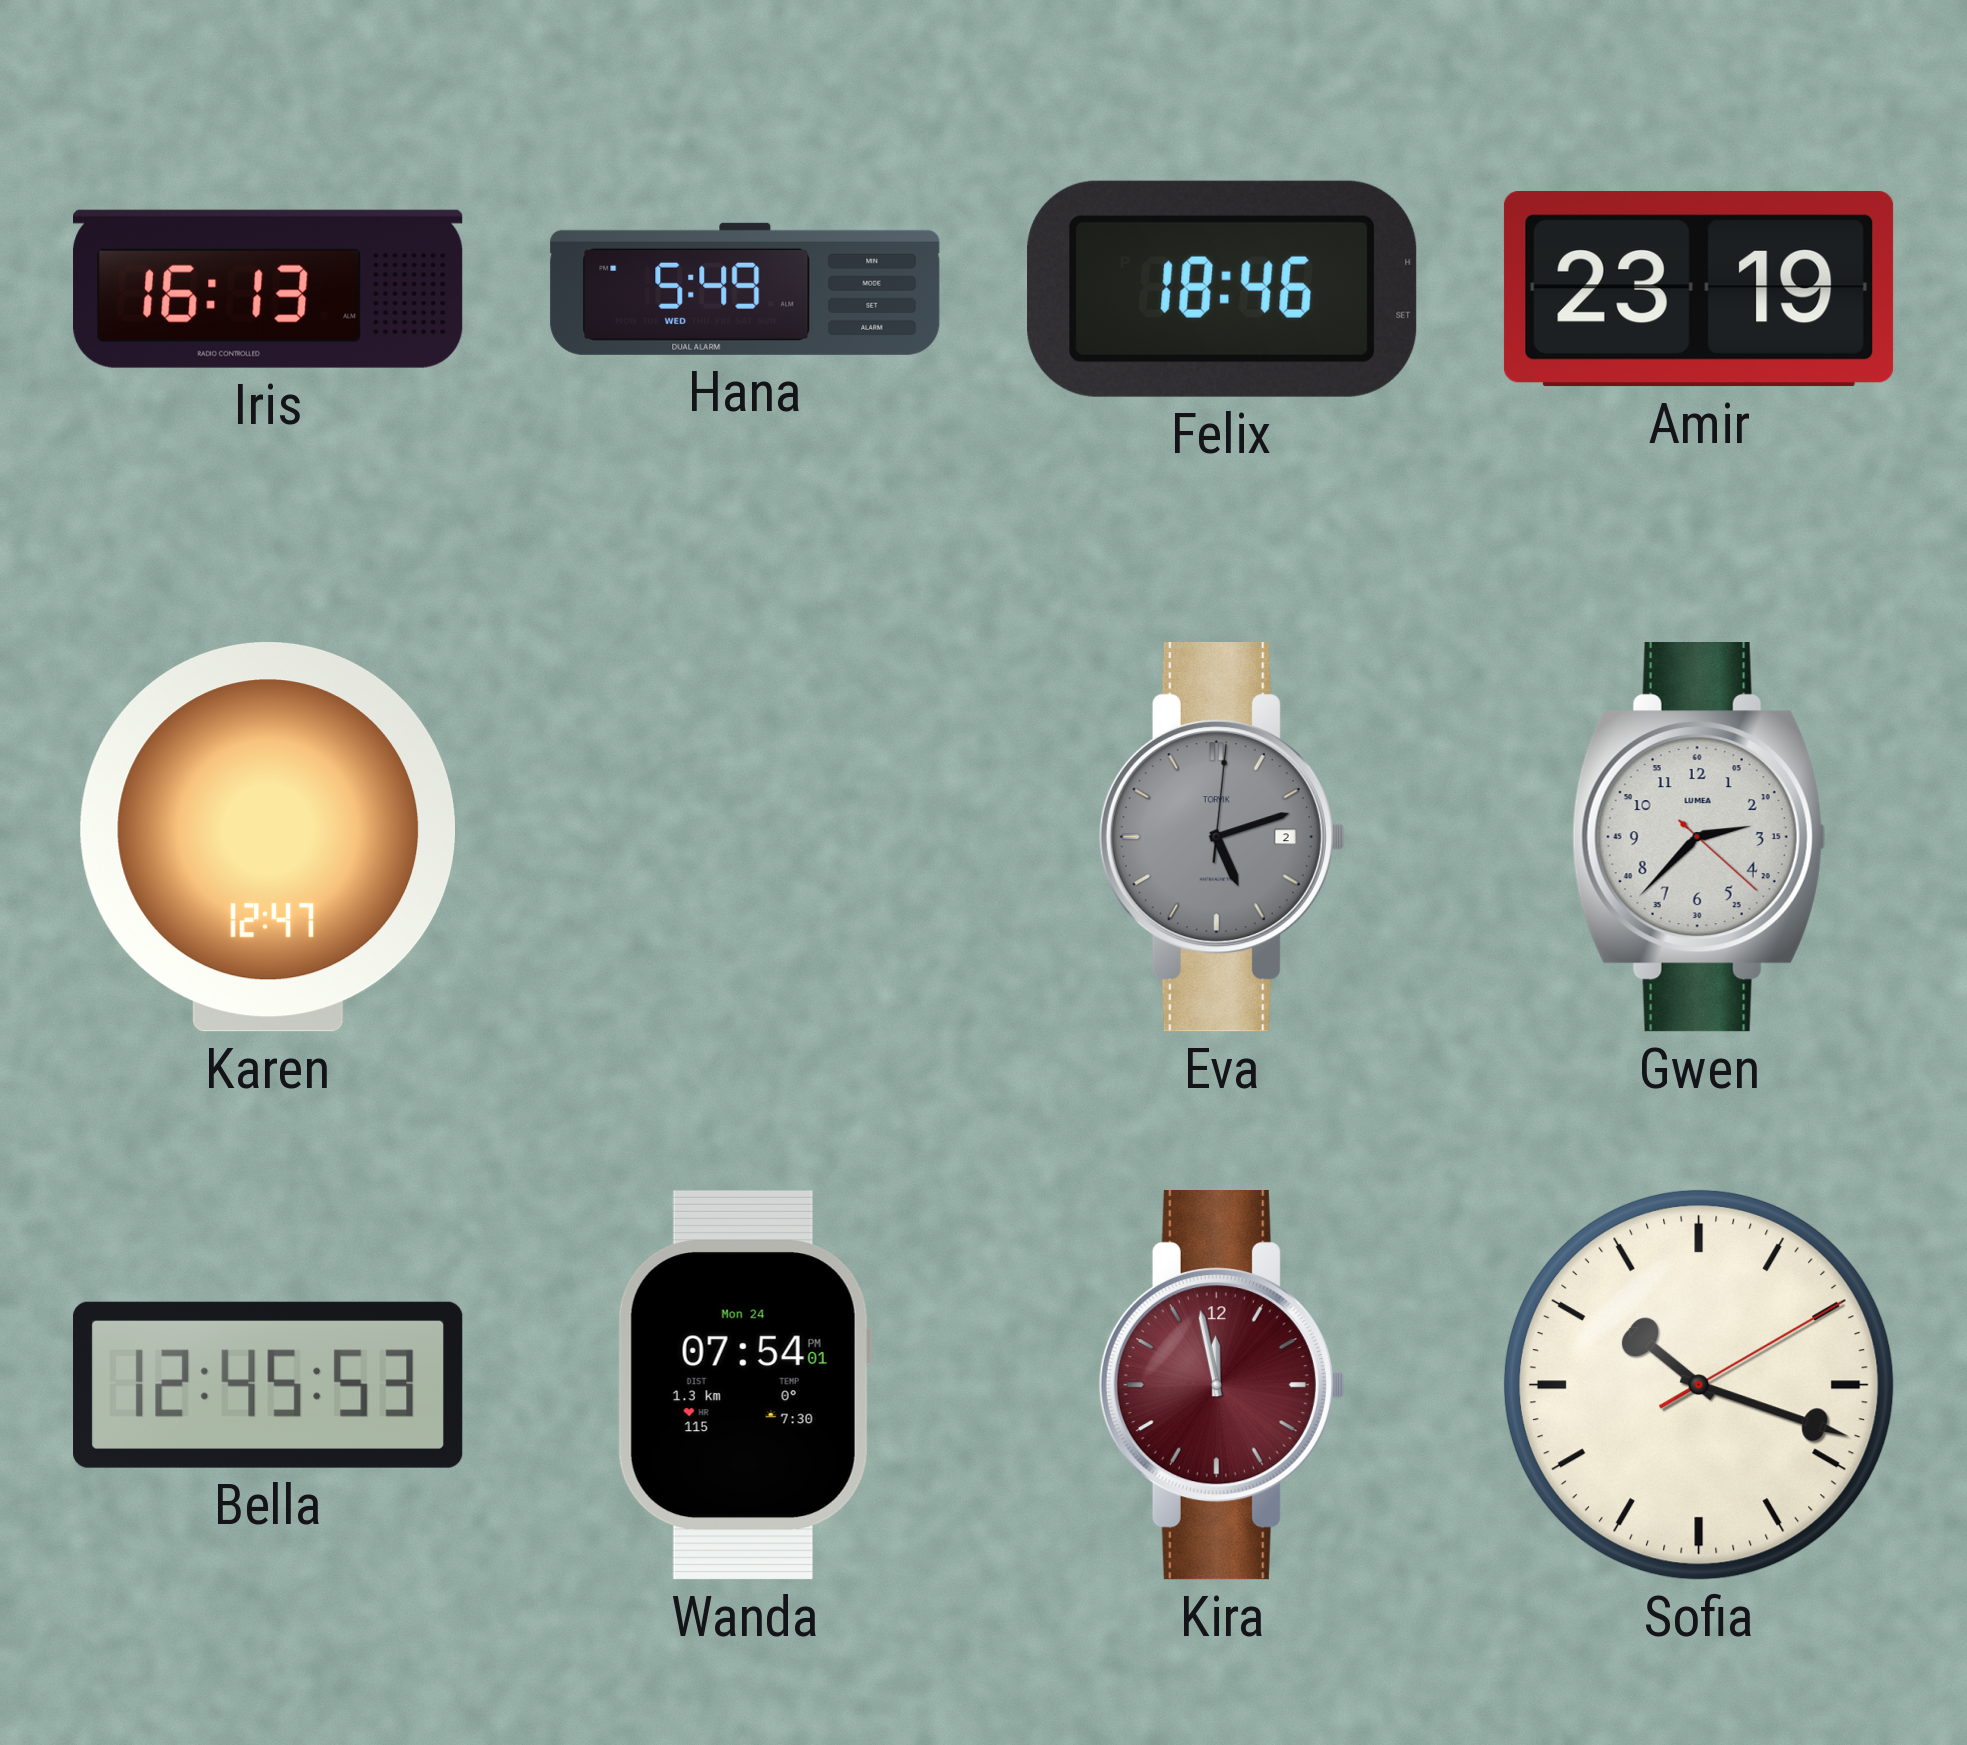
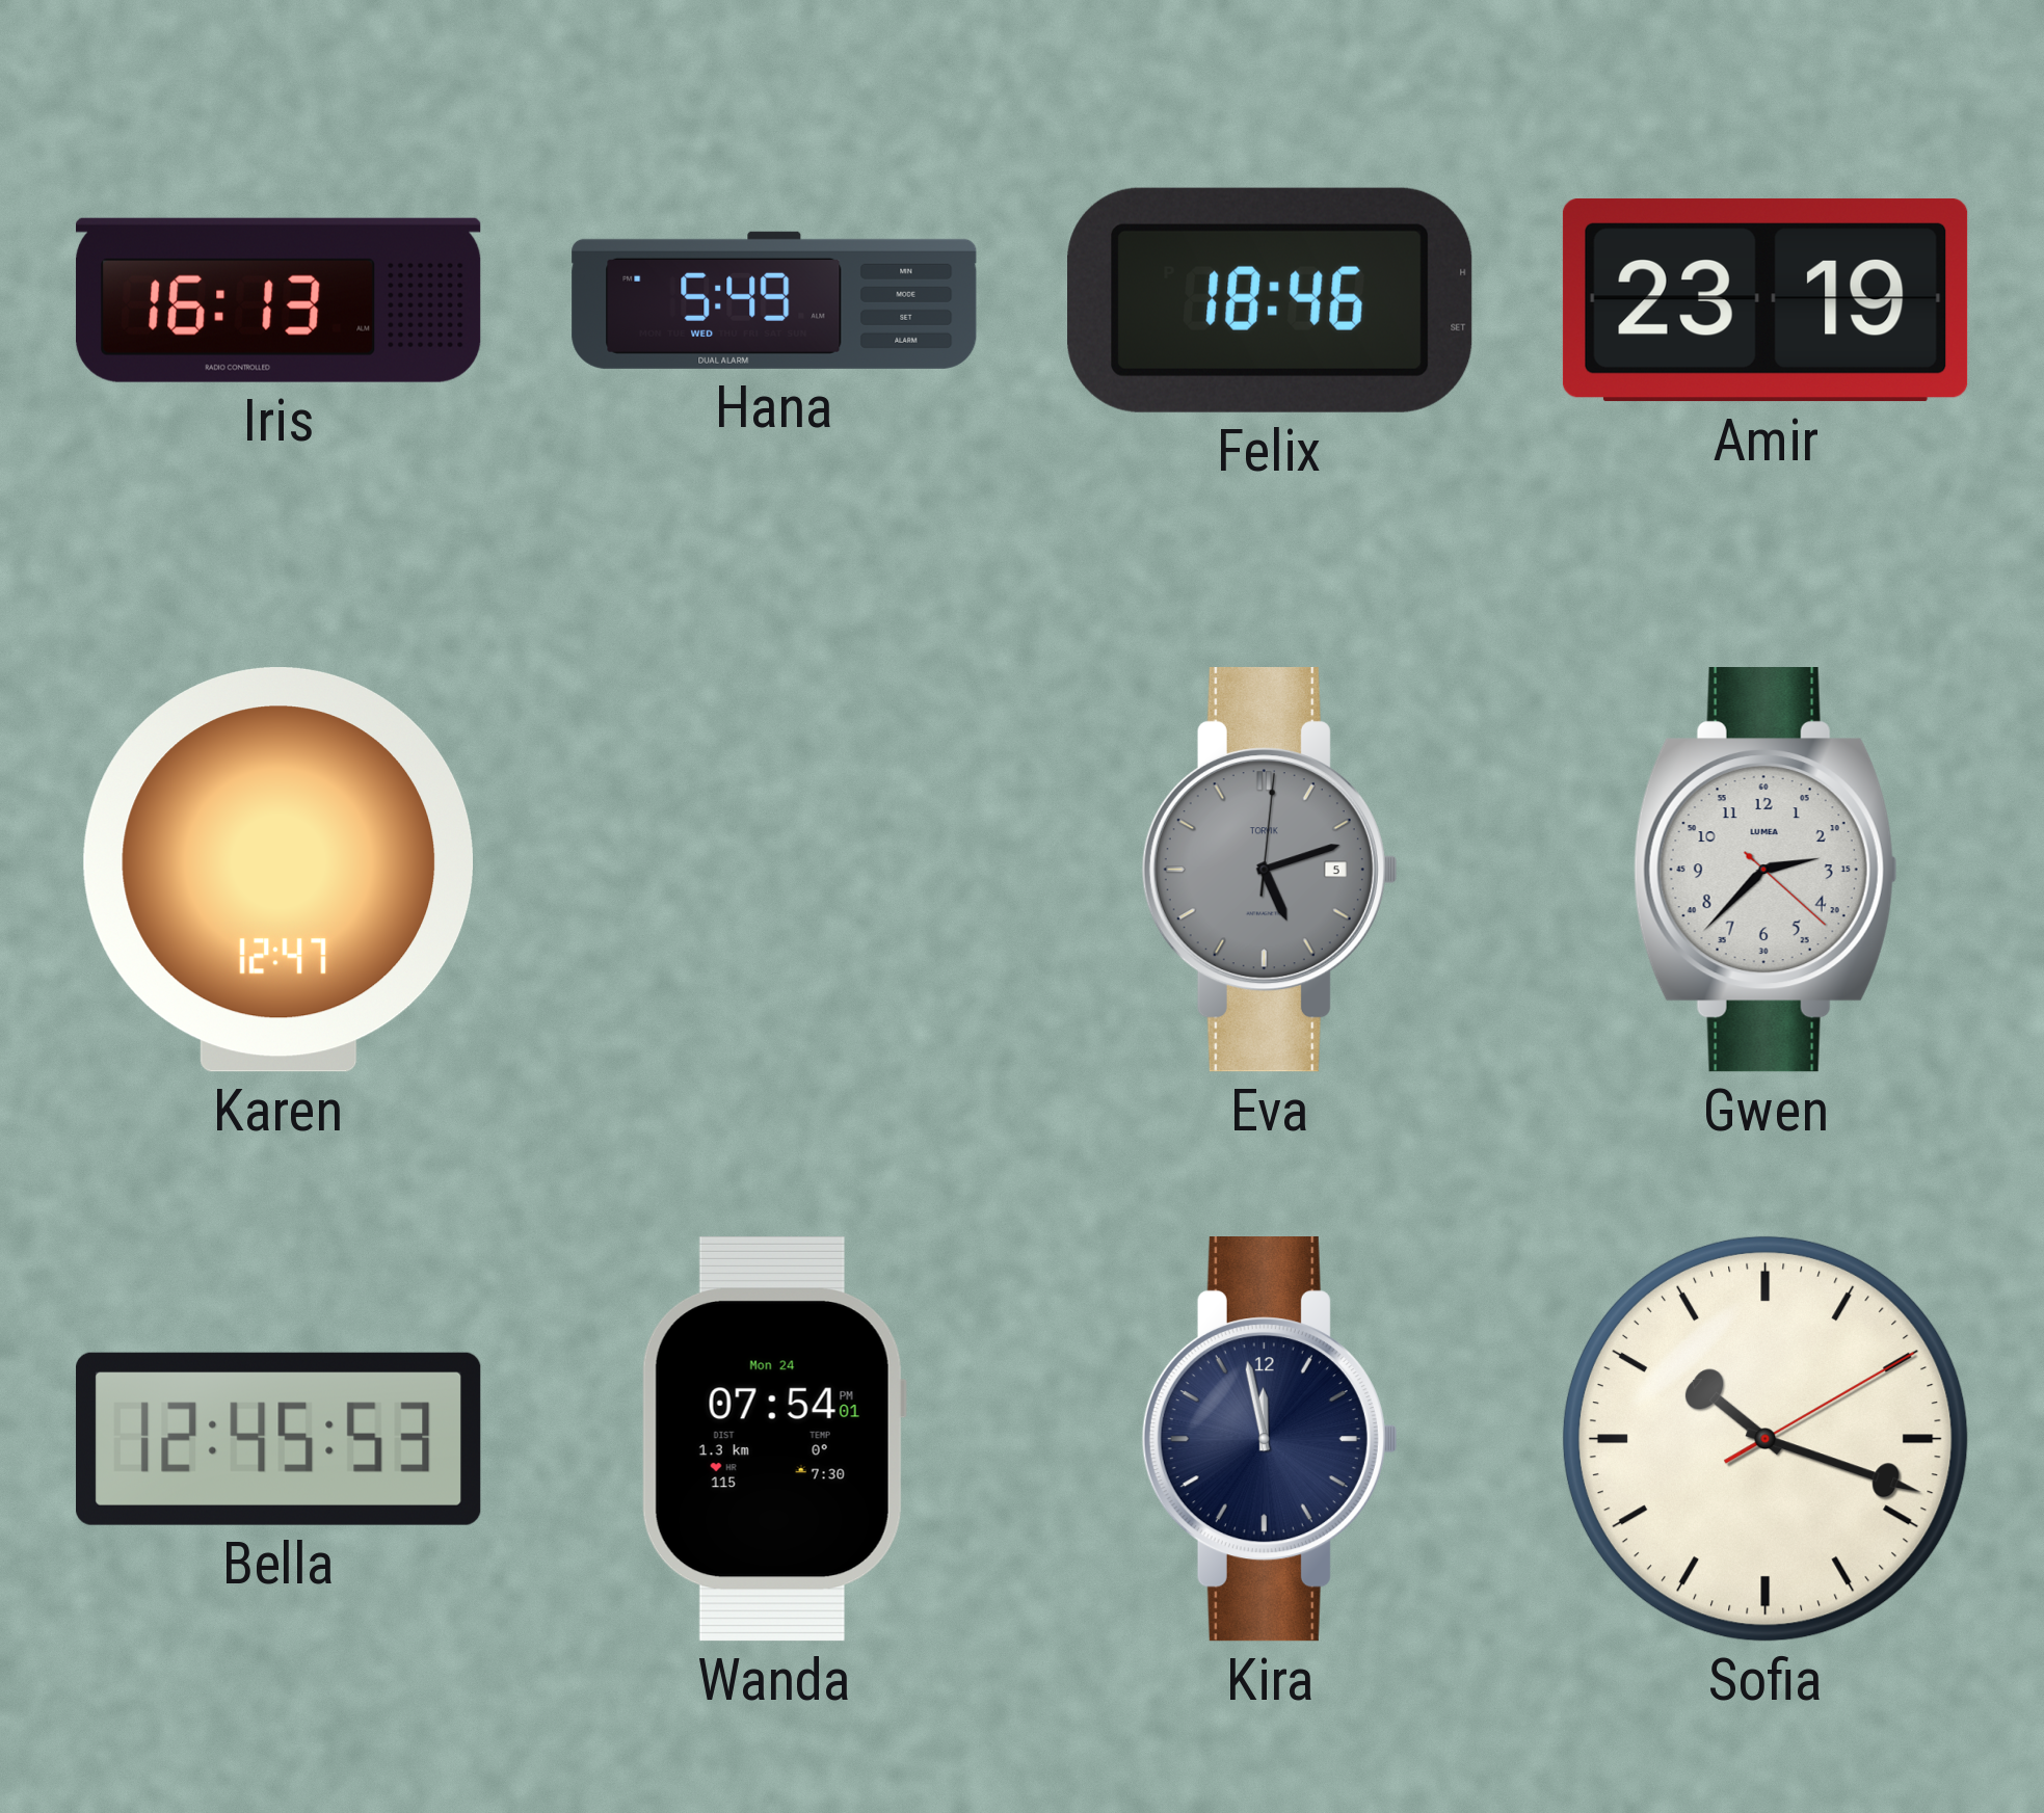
Eva date: 2 -> 5
Kira dial: burgundy -> navy
